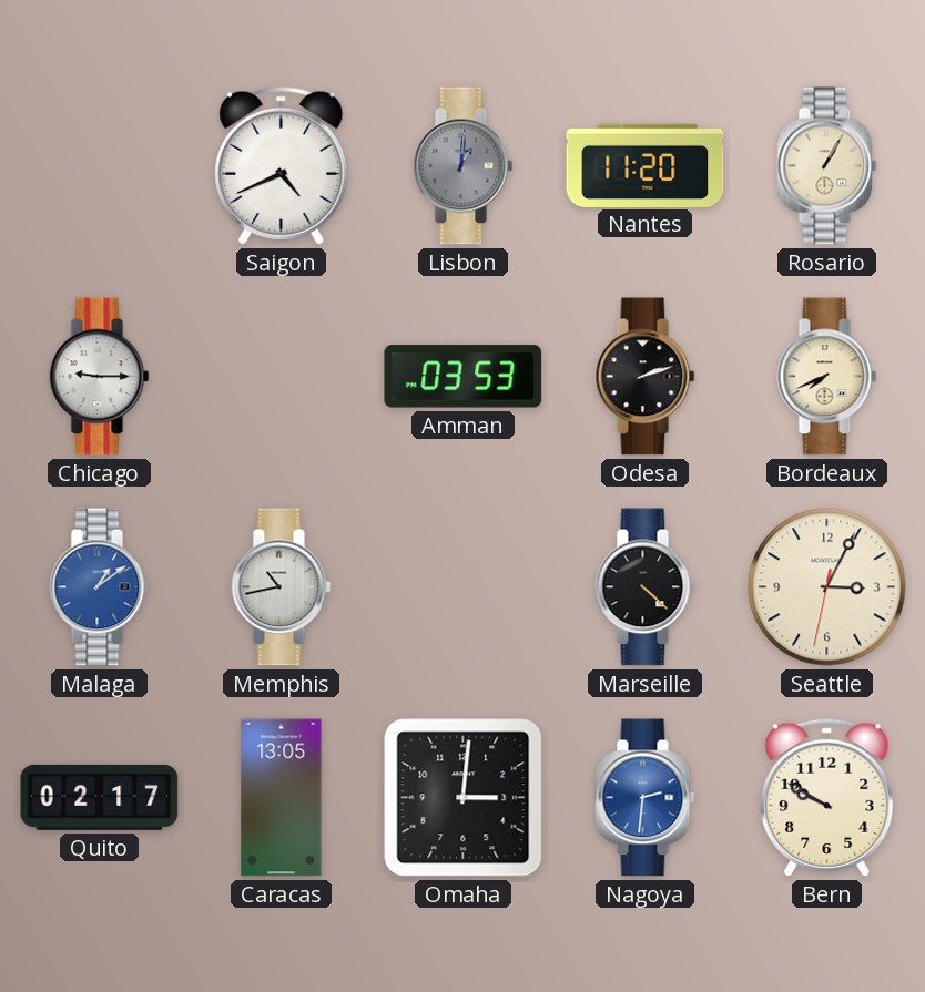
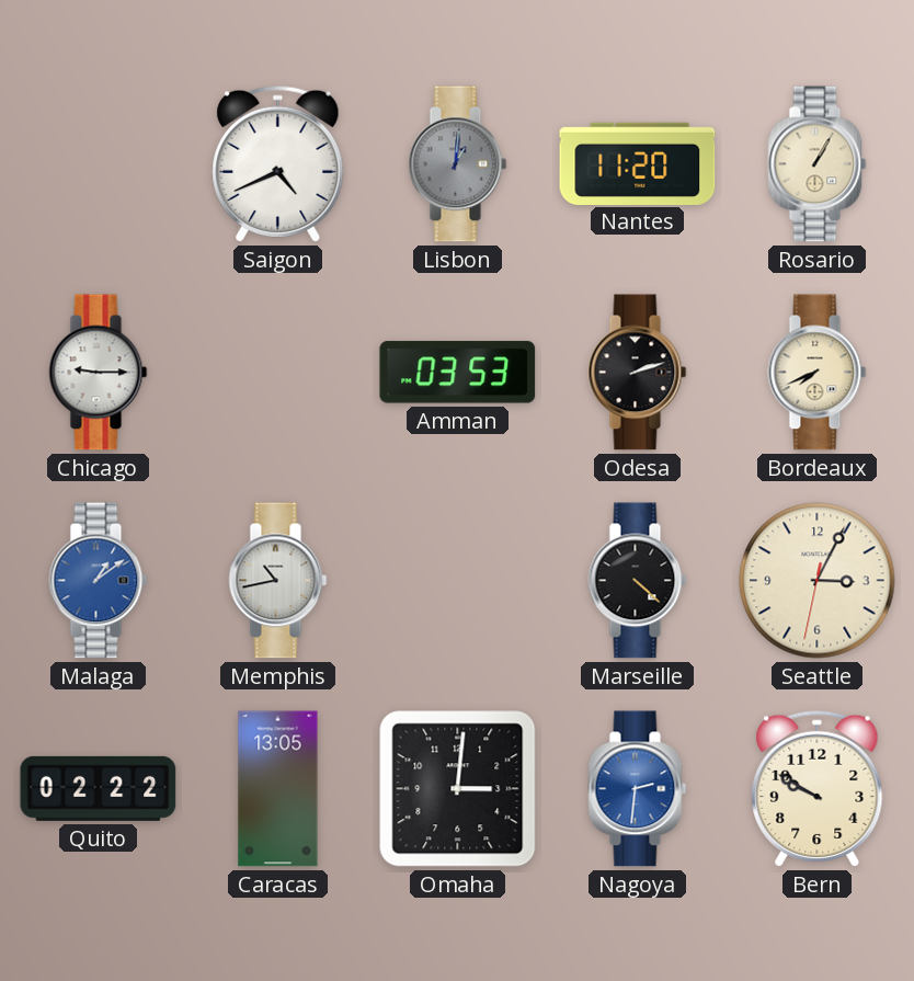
Quito: 02:17 -> 02:22
